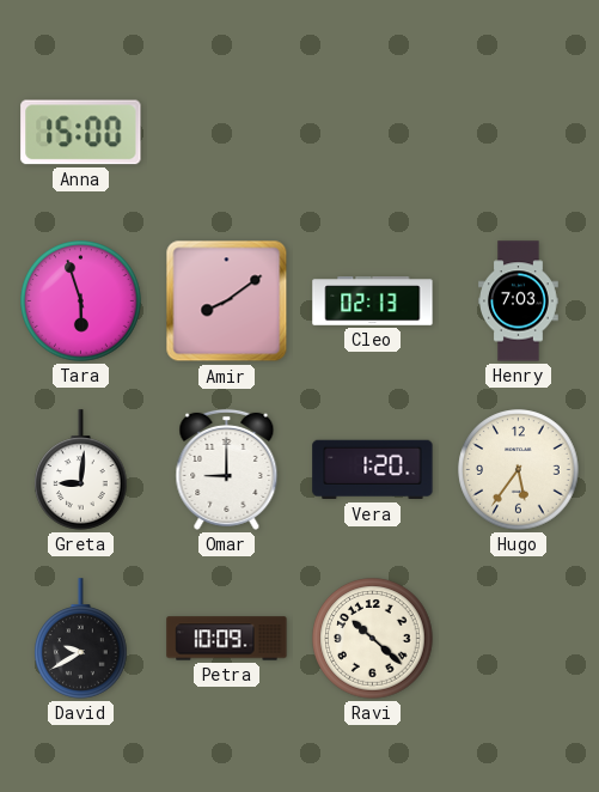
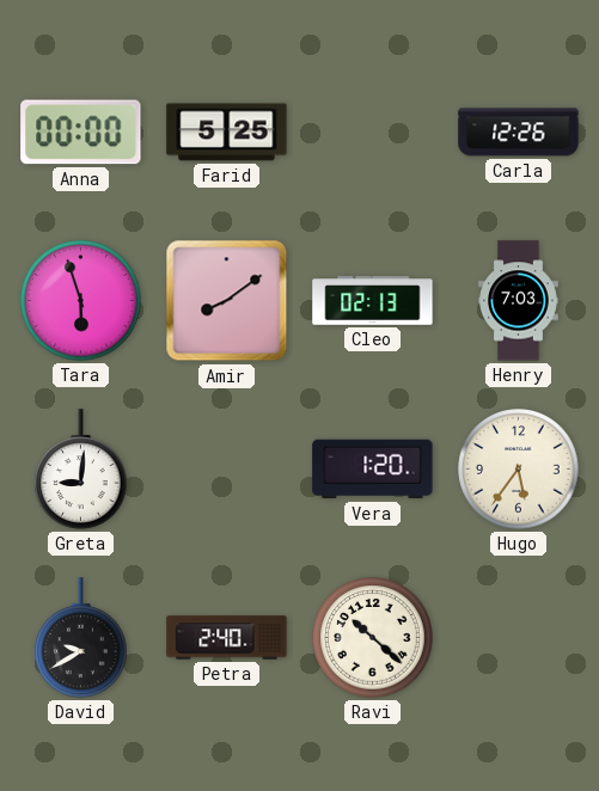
Anna: 15:00 -> 00:00
Farid: none -> 5:25
Carla: none -> 12:26
Omar: 9:00 -> none
Petra: 10:09 -> 2:40
